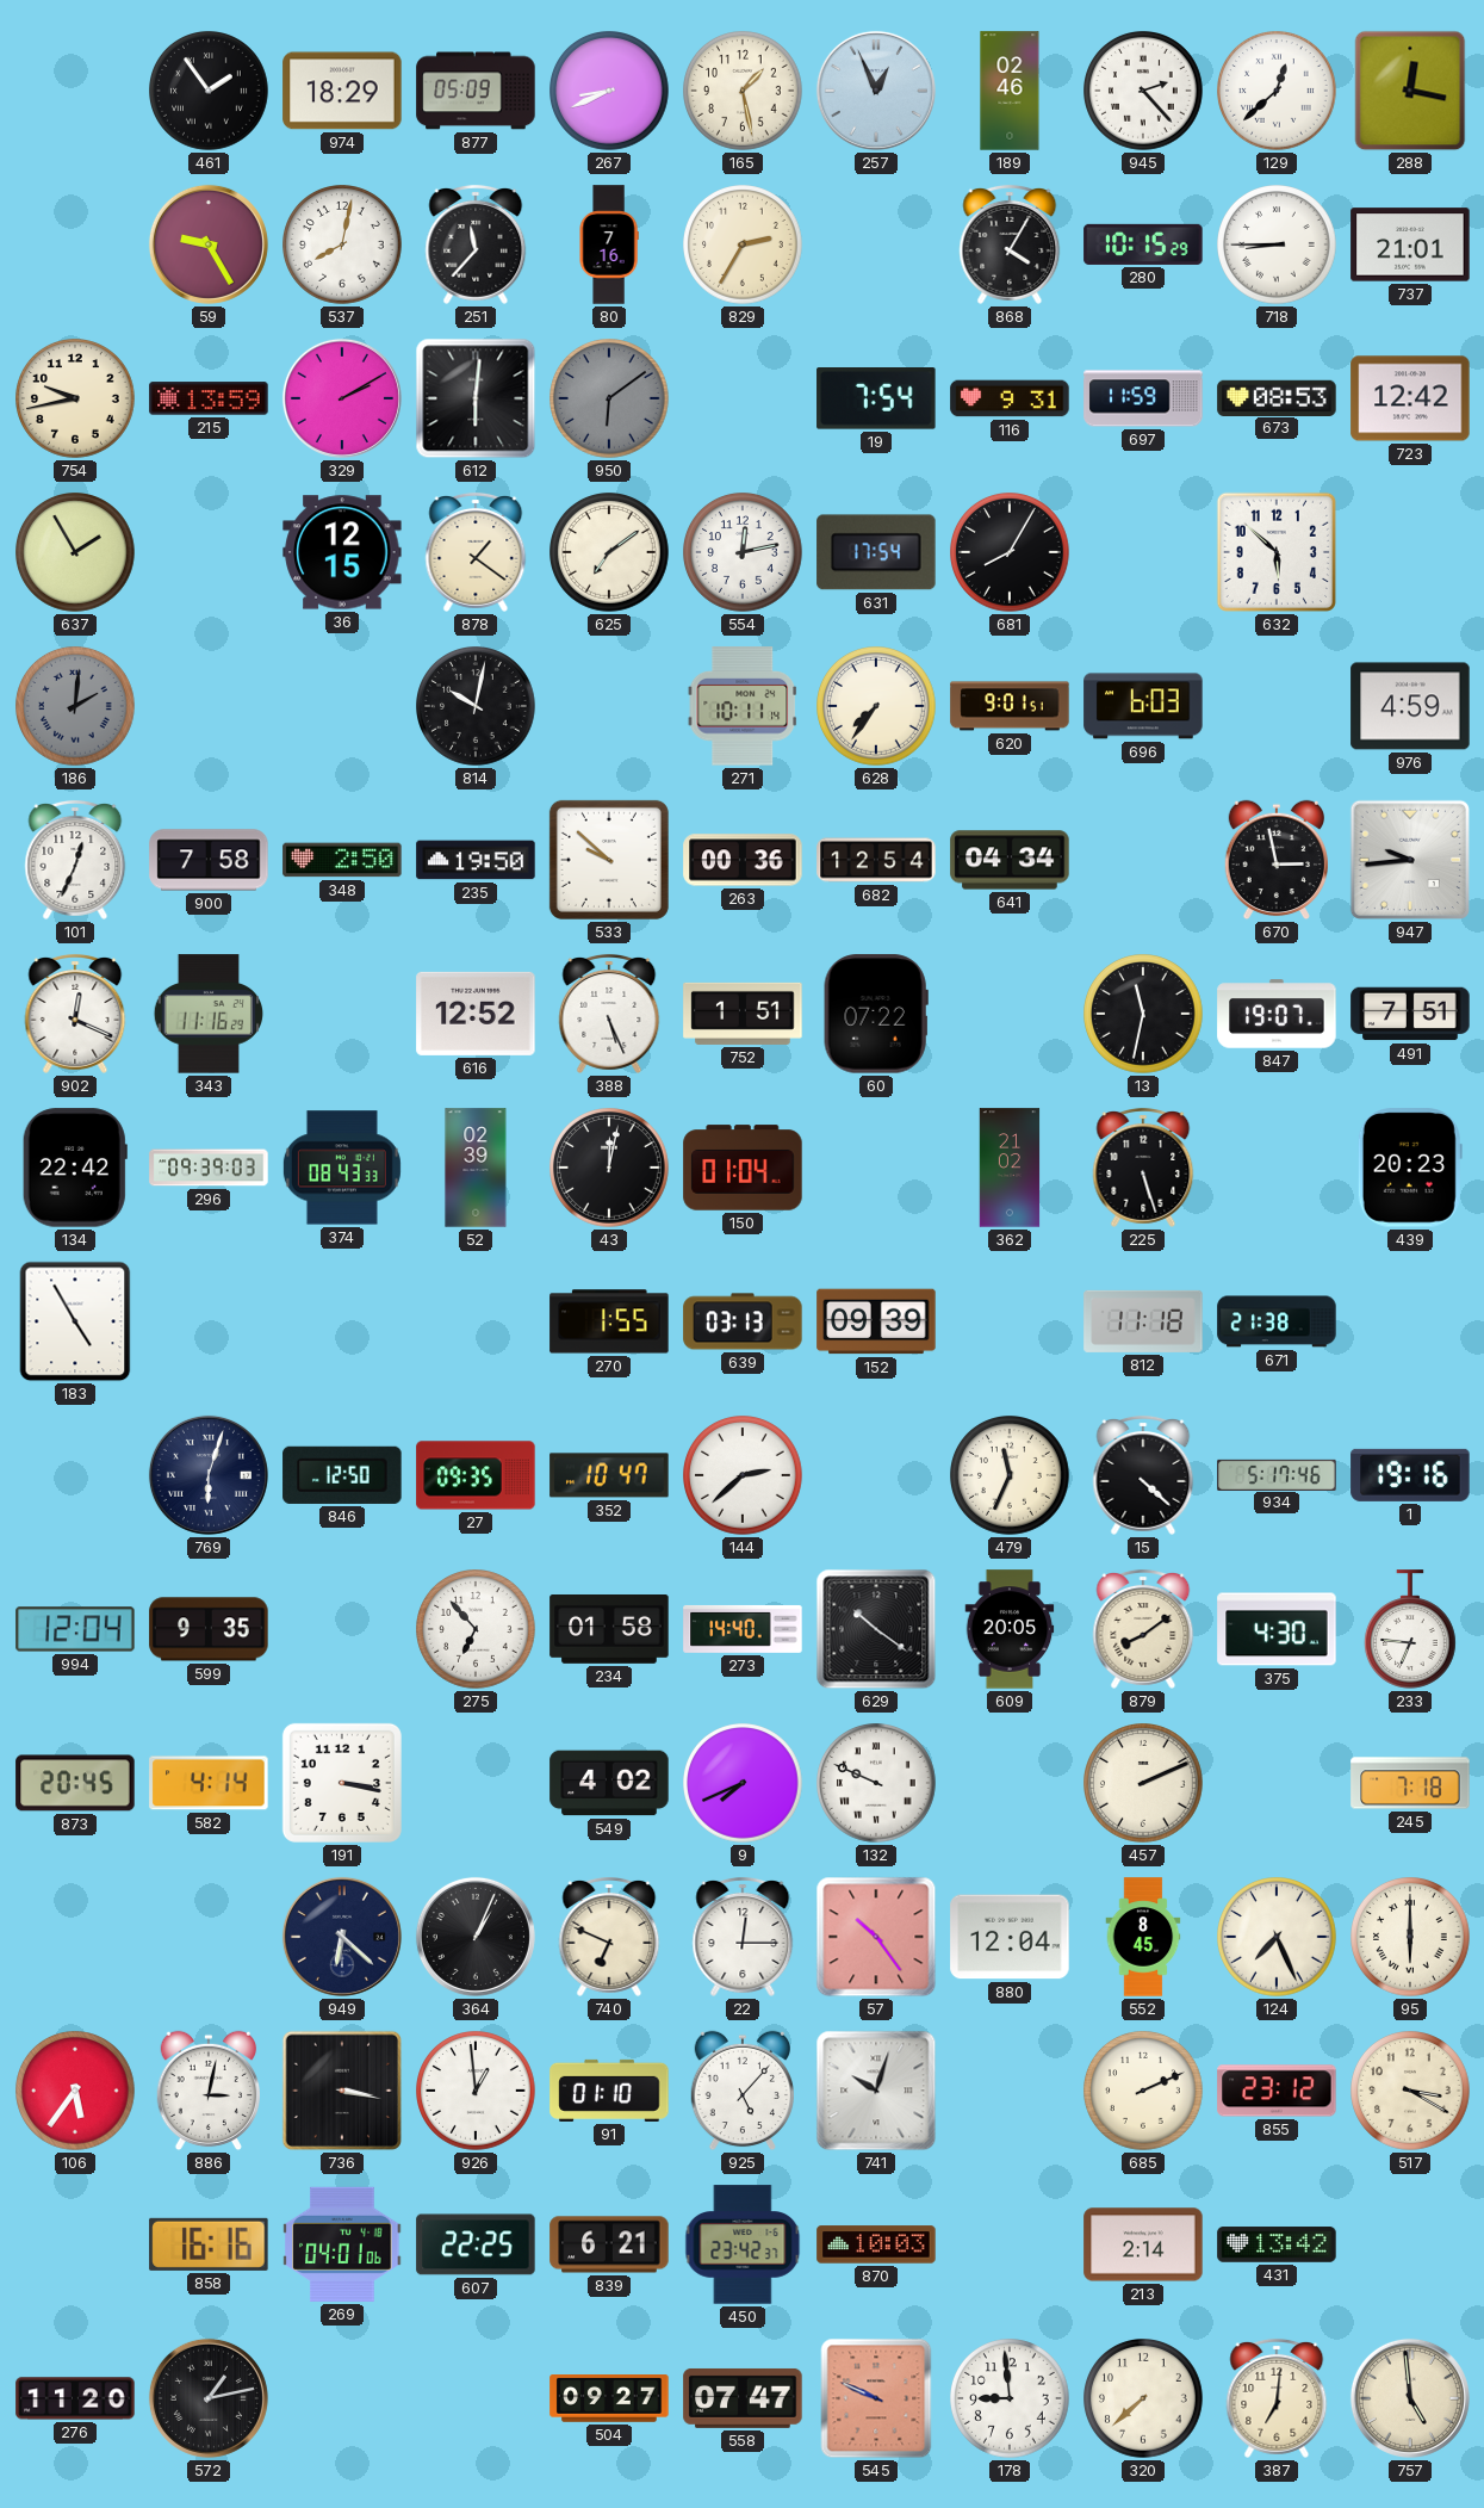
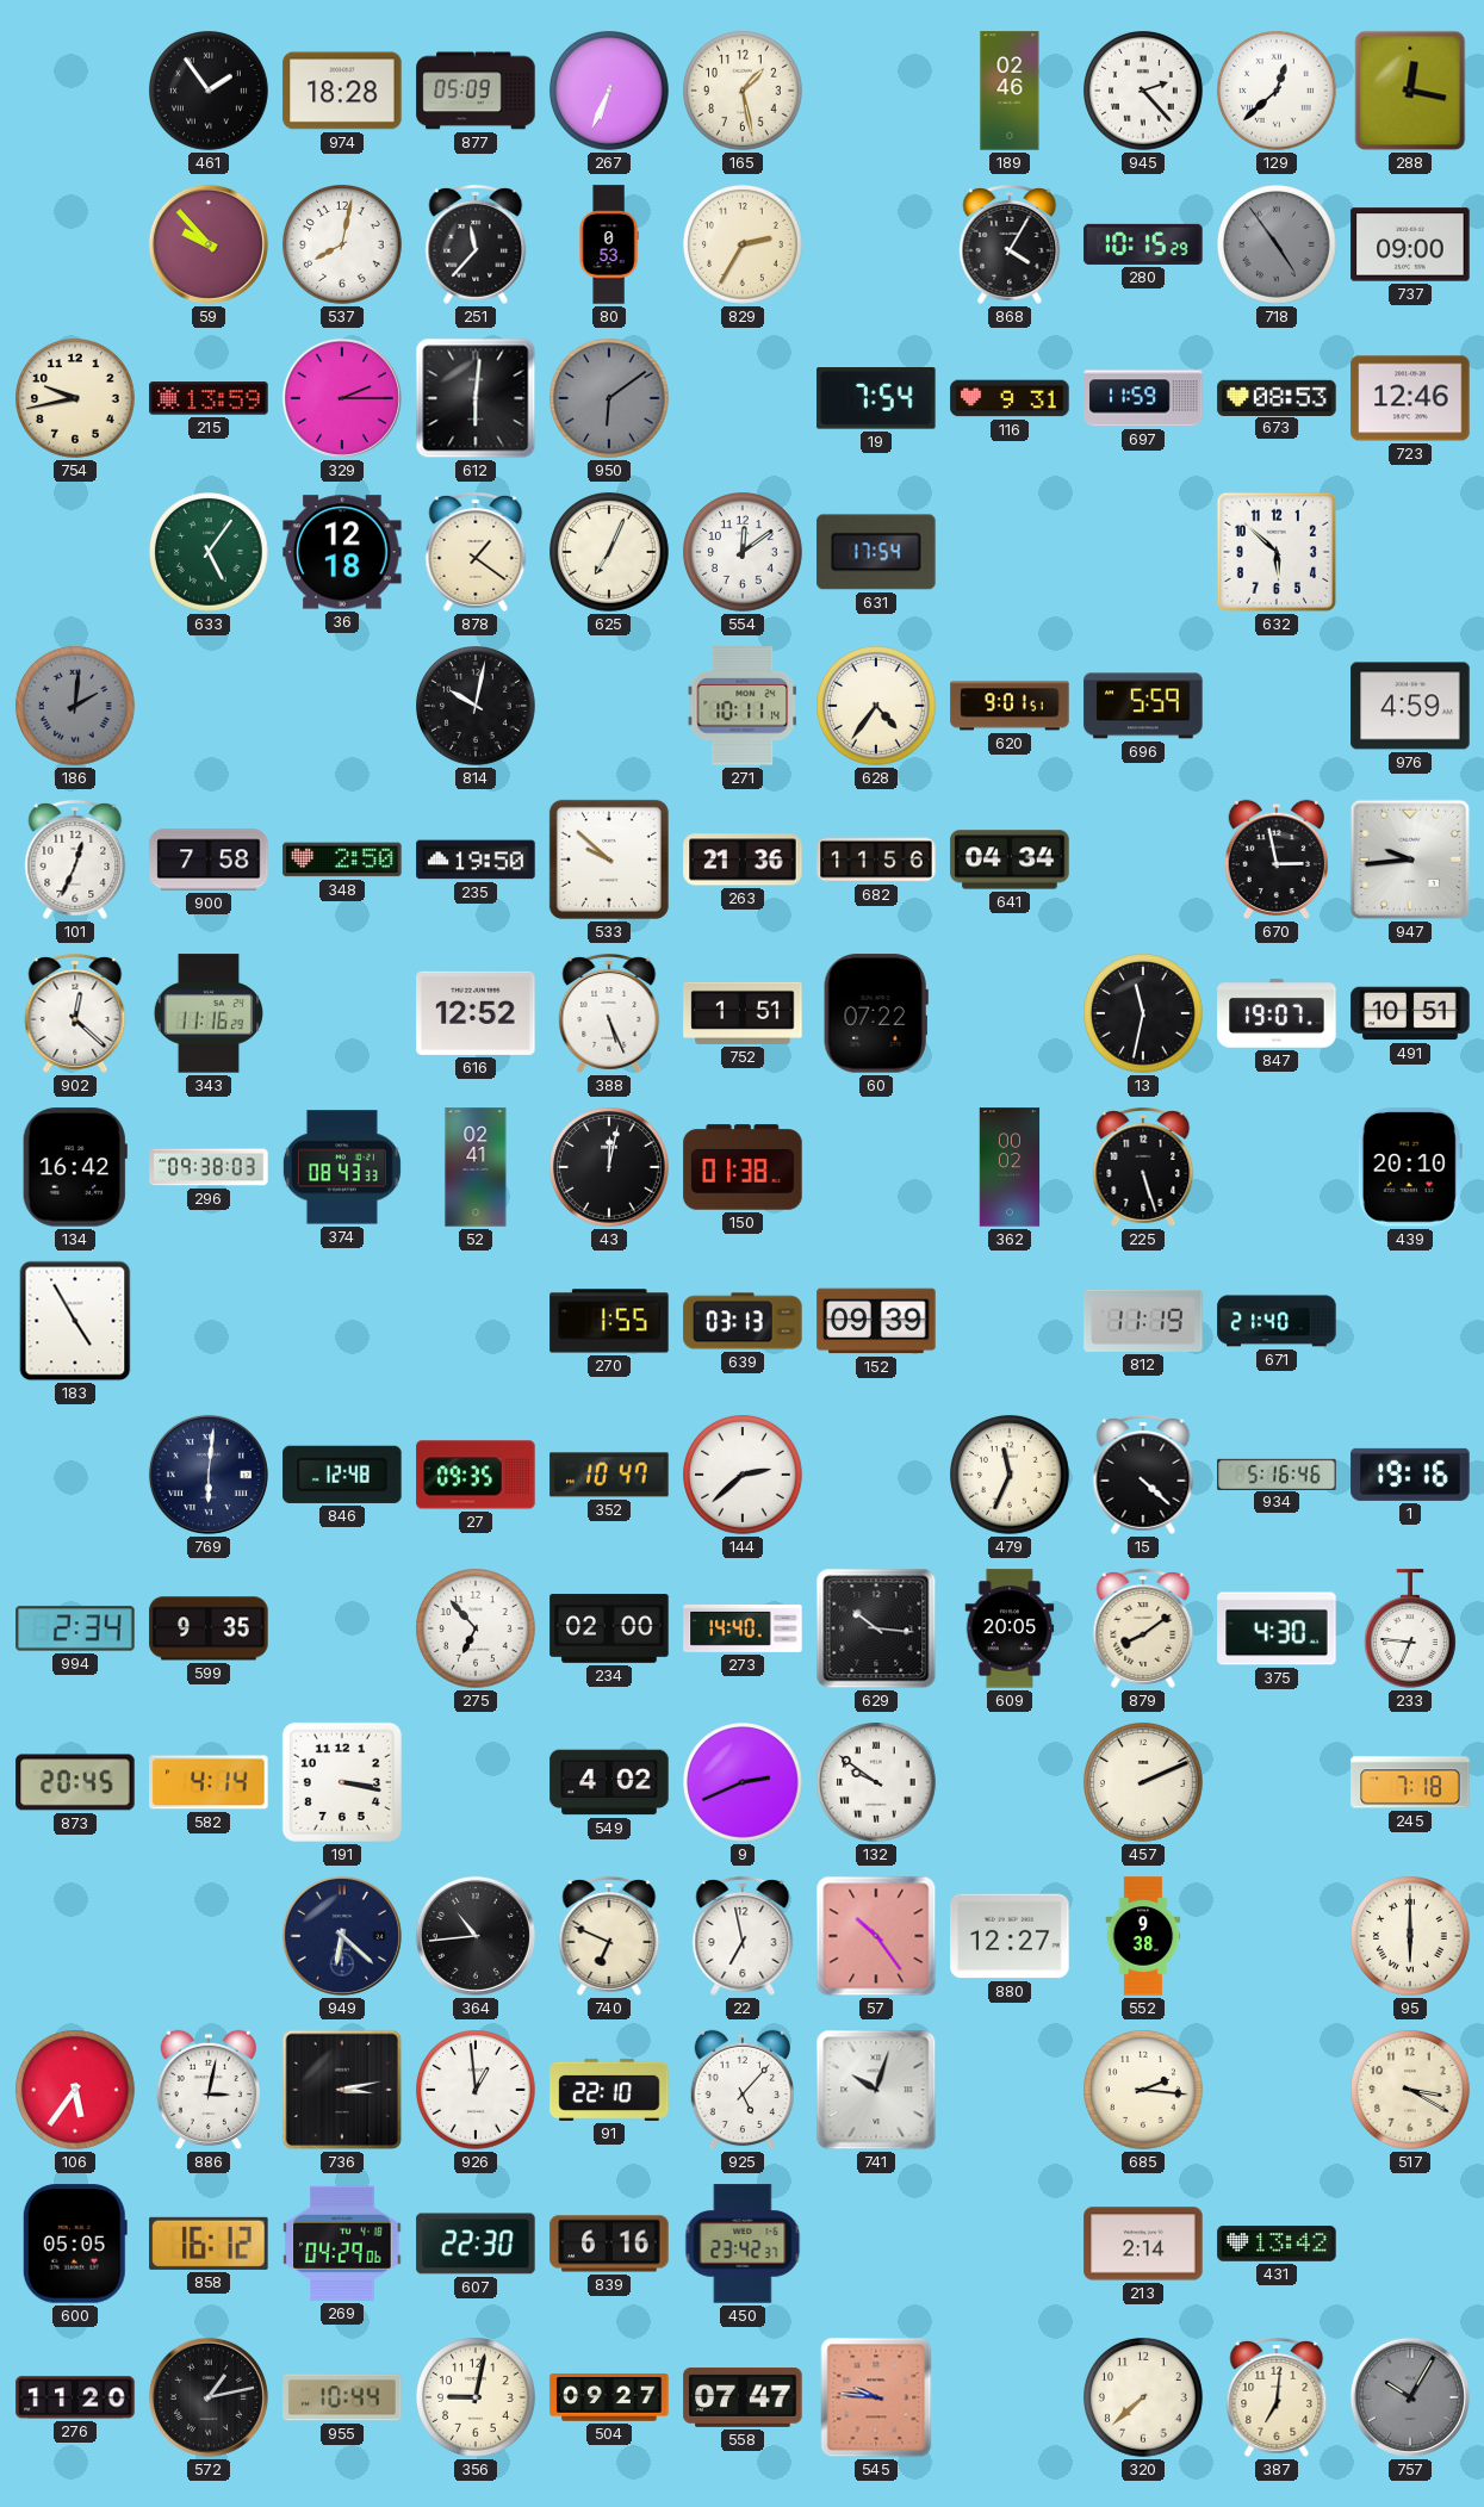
974: 18:29 -> 18:28
267: 8:41 -> 6:34
257: 12:56 -> none
59: 9:25 -> 9:53
80: 7:16 -> 0:53
718: 8:45 -> 4:54
718 dial: white -> grey
737: 21:01 -> 09:00
329: 2:10 -> 2:15
723: 12:42 -> 12:46
637: 1:55 -> none
633: none -> 5:06
36: 12:15 -> 12:18
625: 7:09 -> 7:04
554: 12:13 -> 12:09
681: 8:05 -> none
628: 7:36 -> 4:36
696: 6:03 -> 5:59
263: 00:36 -> 21:36
682: 12:54 -> 11:56
902: 12:19 -> 12:22
491: 7:51 -> 10:51
134: 22:42 -> 16:42
296: 09:39 -> 09:38
52: 02:39 -> 02:41
150: 01:04 -> 01:38
362: 21:02 -> 00:02
439: 20:23 -> 20:10
812: 11:18 -> 11:19
671: 21:38 -> 21:40
769: 6:03 -> 6:01
846: 12:50 -> 12:48
934: 5:17 -> 5:16
994: 12:04 -> 2:34
234: 01:58 -> 02:00
629: 10:21 -> 10:16
9: 7:41 -> 2:41
132: 9:49 -> 9:51
364: 1:04 -> 10:44
22: 12:15 -> 6:58
880: 12:04 -> 12:27
552: 8:45 -> 9:38
124: 7:26 -> none
736: 3:17 -> 3:13
91: 01:10 -> 22:10
685: 2:11 -> 2:16
855: 23:12 -> none
600: none -> 05:05
858: 16:16 -> 16:12
269: 04:01 -> 04:29
607: 22:25 -> 22:30
839: 6:21 -> 6:16
870: 10:03 -> none
955: none -> 10:44
356: none -> 9:02
545: 9:49 -> 9:46
178: 8:59 -> none
757: 4:59 -> 10:05
757 dial: cream -> grey
